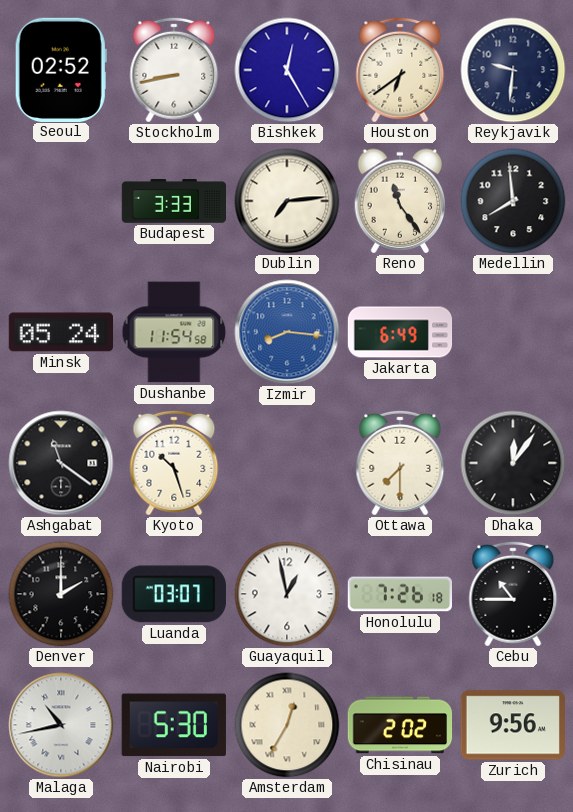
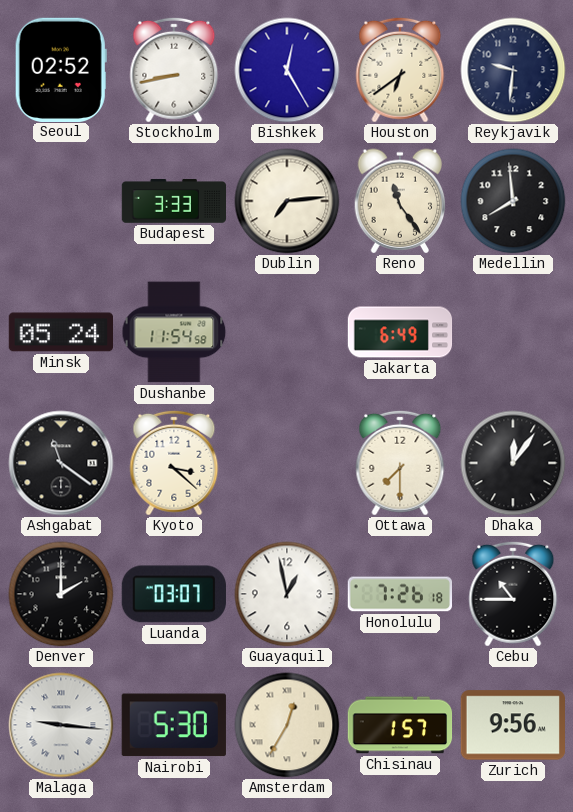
Izmir: 8:16 -> none
Kyoto: 10:27 -> 3:22
Malaga: 10:43 -> 9:16
Chisinau: 2:02 -> 1:57
